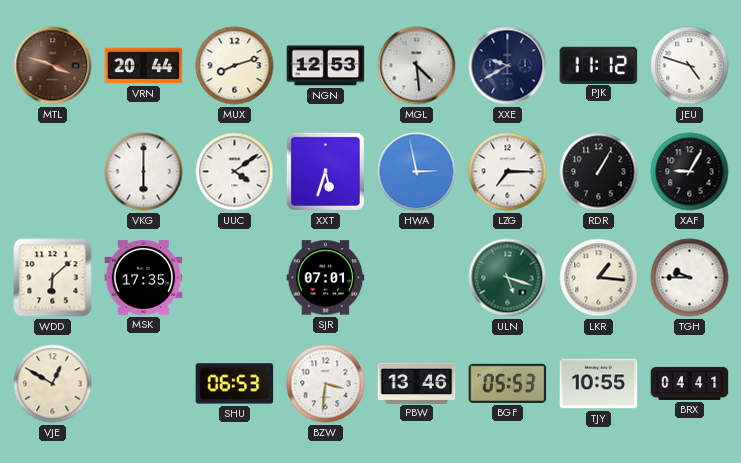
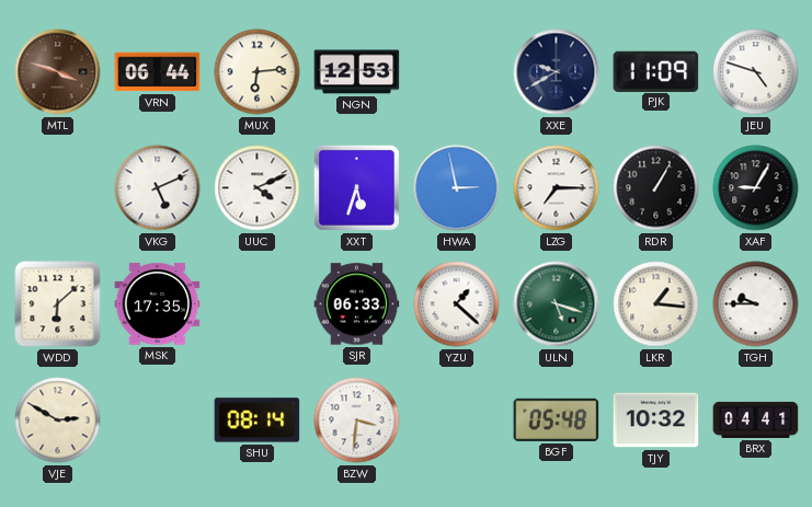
VRN: 20:44 -> 06:44
MUX: 8:12 -> 6:14
MGL: 4:29 -> none
PJK: 11:12 -> 11:09
VKG: 6:00 -> 5:11
UUC: 4:09 -> 4:11
SJR: 07:01 -> 06:33
YZU: none -> 1:22
VJE: 12:50 -> 2:50
SHU: 06:53 -> 08:14
PBW: 13:46 -> none
BGF: 05:53 -> 05:48
TJY: 10:55 -> 10:32
